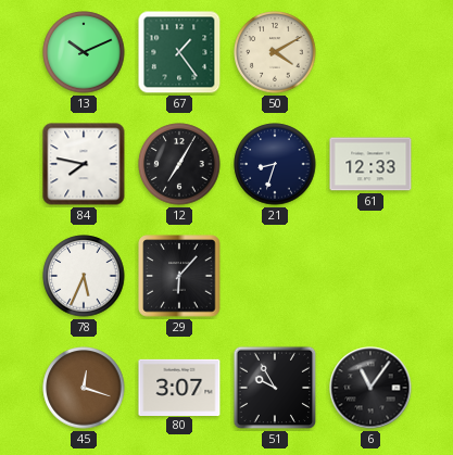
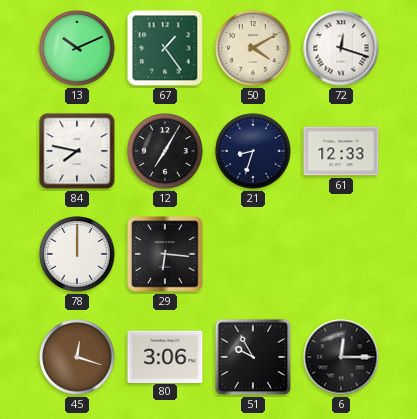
72: none -> 12:18
78: 5:34 -> 12:00
29: 6:07 -> 6:16
80: 3:07 -> 3:06
6: 11:06 -> 12:15
